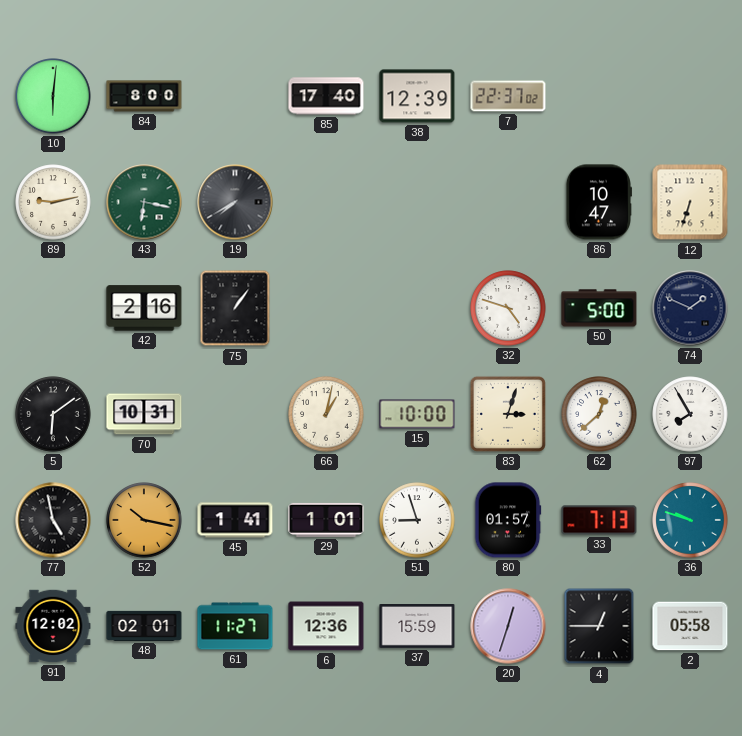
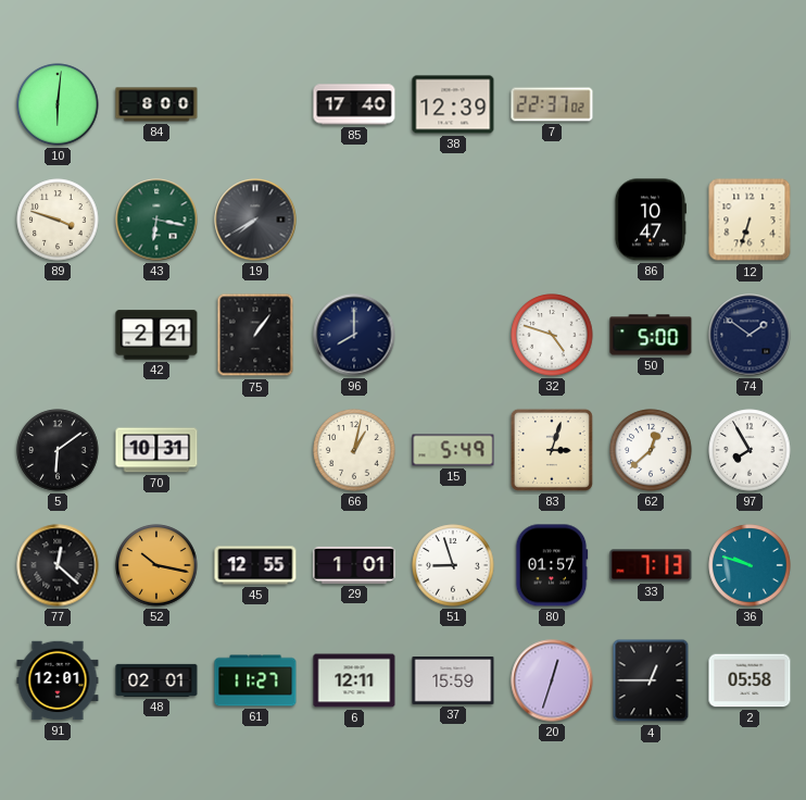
89: 9:13 -> 3:48
42: 2:16 -> 2:21
96: none -> 8:00
74: 1:49 -> 1:51
15: 10:00 -> 5:49
77: 4:58 -> 12:22
45: 1:41 -> 12:55
91: 12:02 -> 12:01
6: 12:36 -> 12:11
